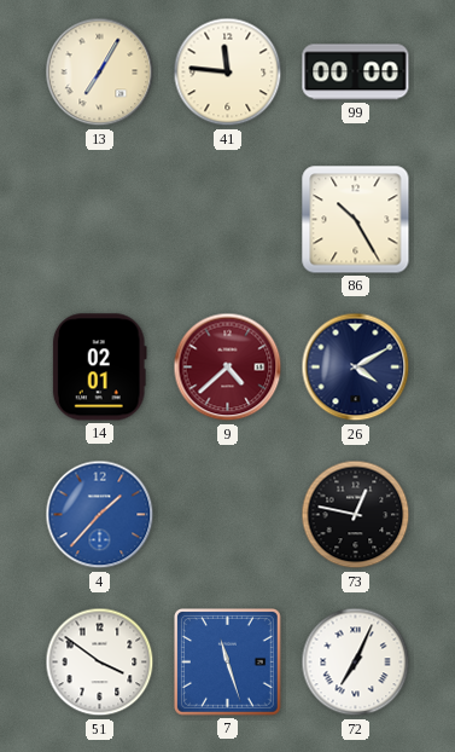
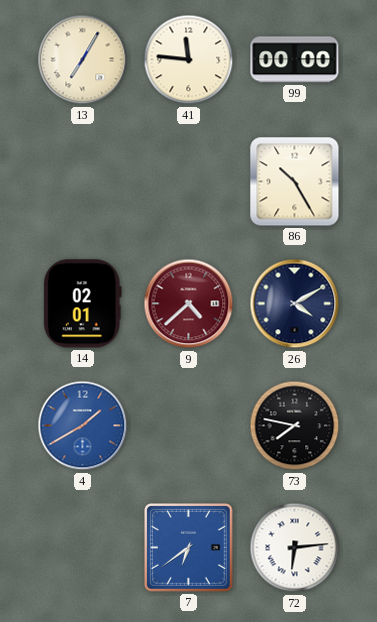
4: 1:37 -> 1:40
73: 12:47 -> 7:47
51: 3:51 -> none
7: 11:27 -> 6:39
72: 7:04 -> 6:14
